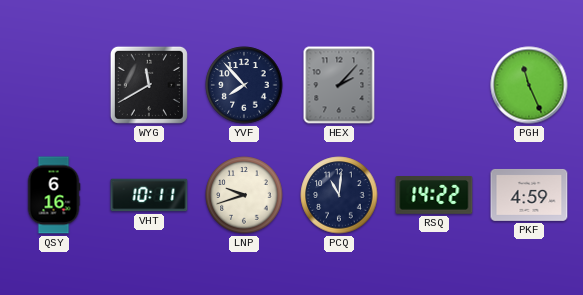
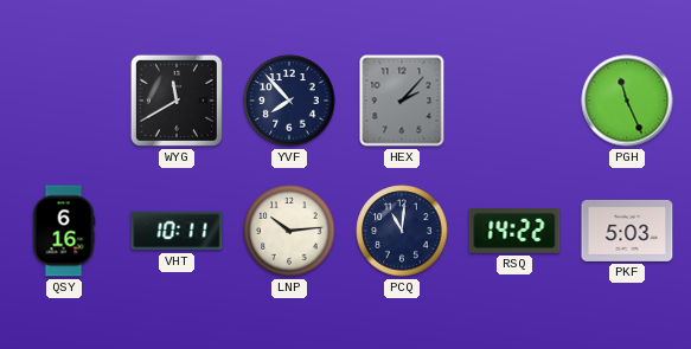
LNP: 9:42 -> 10:14
PKF: 4:59 -> 5:03
